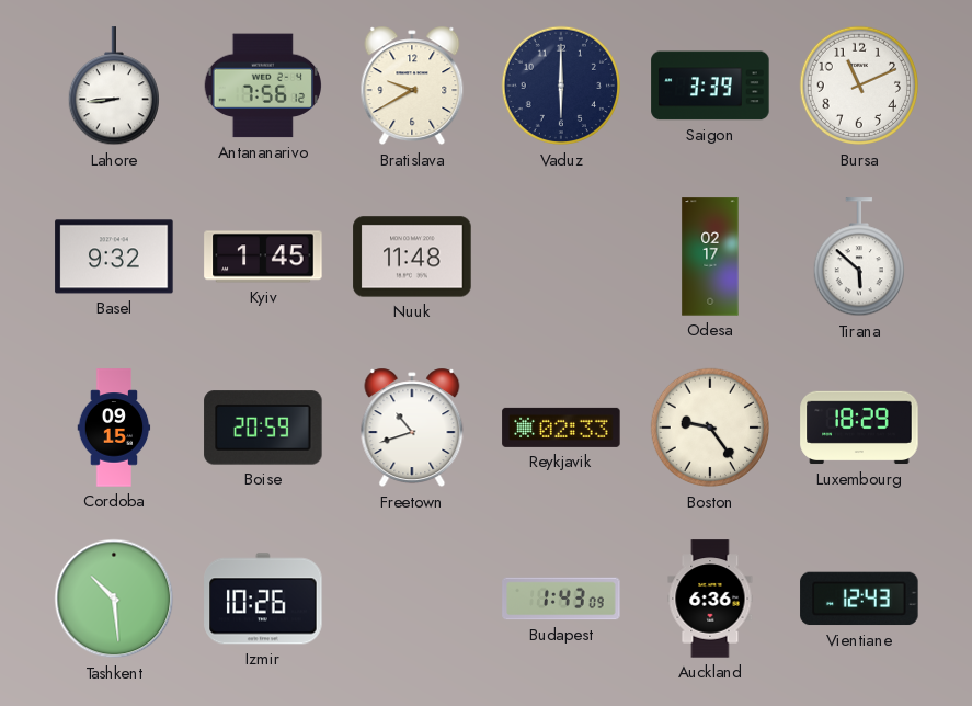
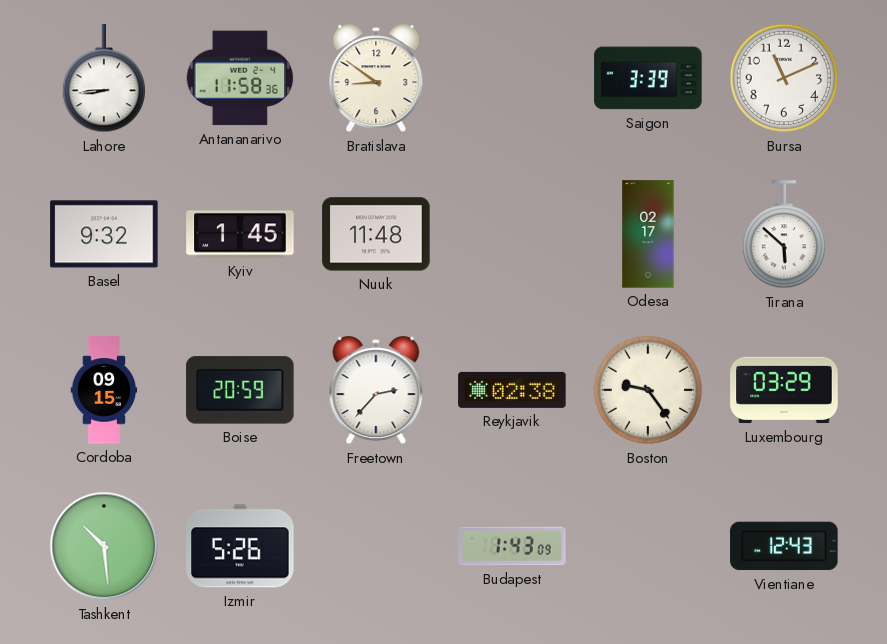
Antananarivo: 7:56 -> 11:58
Bratislava: 9:40 -> 8:51
Vaduz: 6:00 -> none
Freetown: 10:42 -> 2:37
Reykjavik: 02:33 -> 02:38
Luxembourg: 18:29 -> 03:29
Izmir: 10:26 -> 5:26
Auckland: 6:36 -> none
